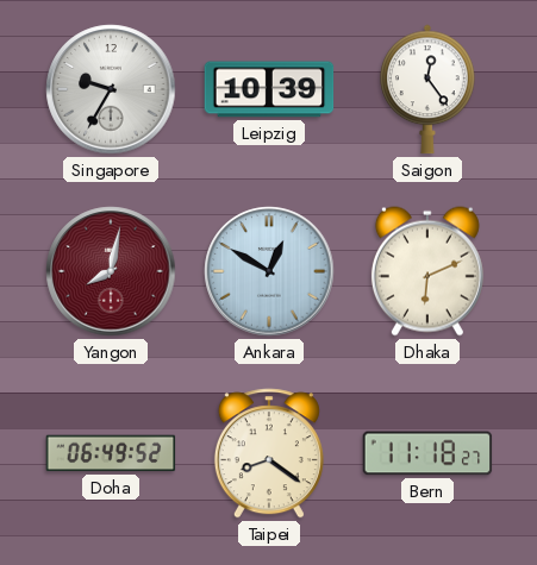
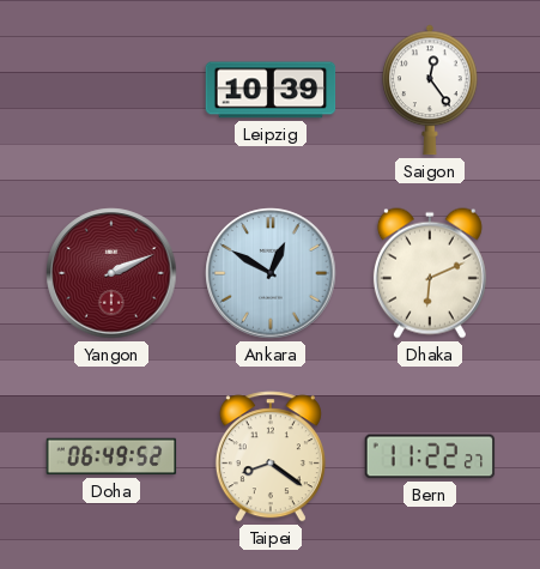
Singapore: 9:35 -> none
Yangon: 8:02 -> 2:11
Bern: 11:18 -> 11:22
